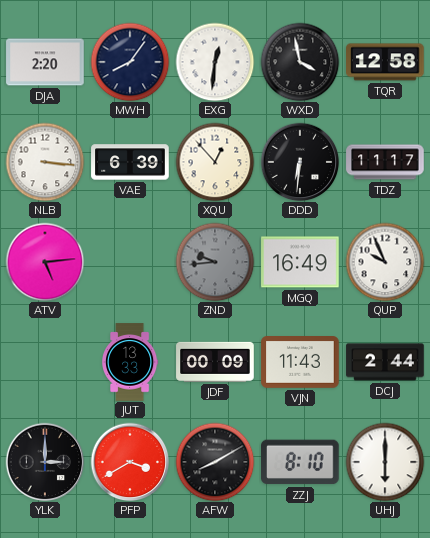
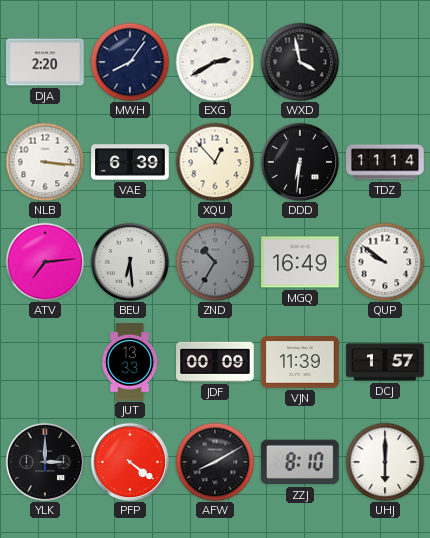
EXG: 12:31 -> 2:40
TQR: 12:58 -> none
TDZ: 11:17 -> 11:14
ATV: 5:14 -> 7:14
BEU: none -> 6:29
ZND: 9:44 -> 10:35
QUP: 9:56 -> 9:51
VJN: 11:43 -> 11:39
DCJ: 2:44 -> 1:57
PFP: 3:40 -> 4:21
